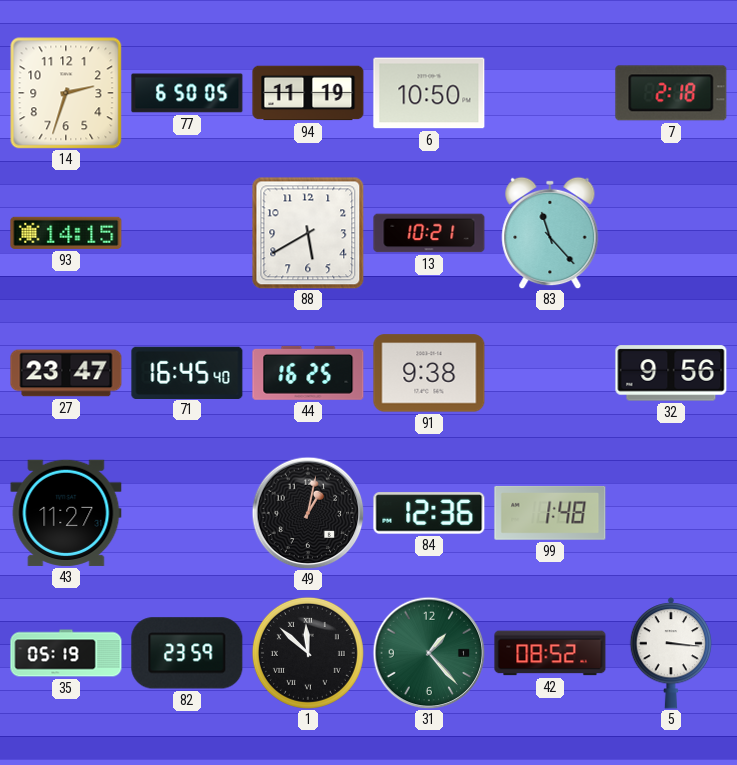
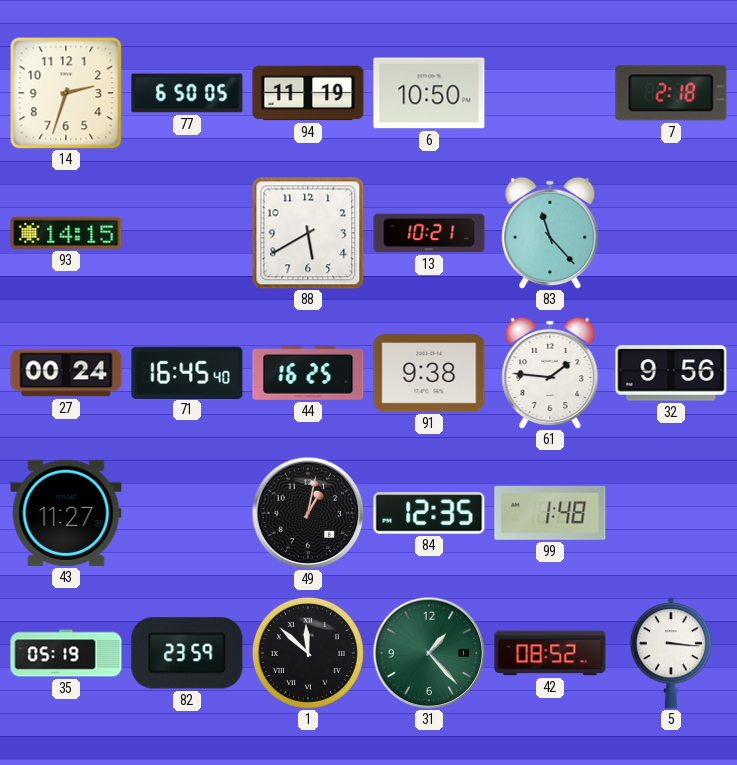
27: 23:47 -> 00:24
61: none -> 1:46
84: 12:36 -> 12:35
